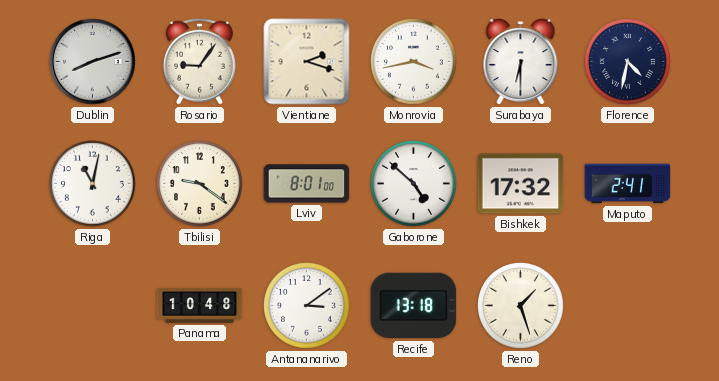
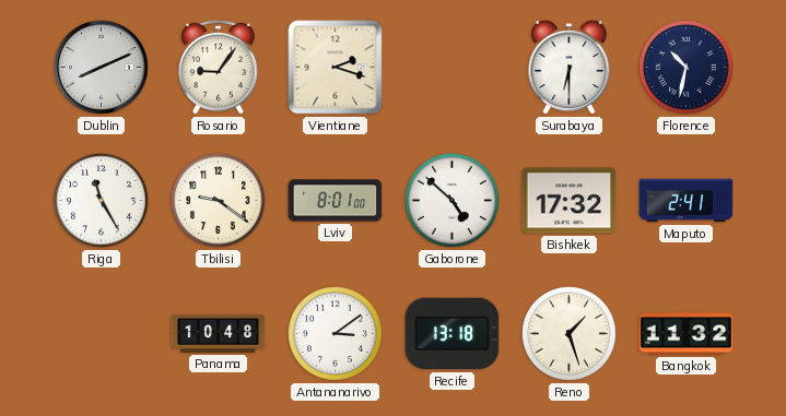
Dublin: 8:12 -> 8:11
Monrovia: 3:43 -> none
Florence: 4:32 -> 10:32
Riga: 11:02 -> 11:25
Bangkok: none -> 11:32
